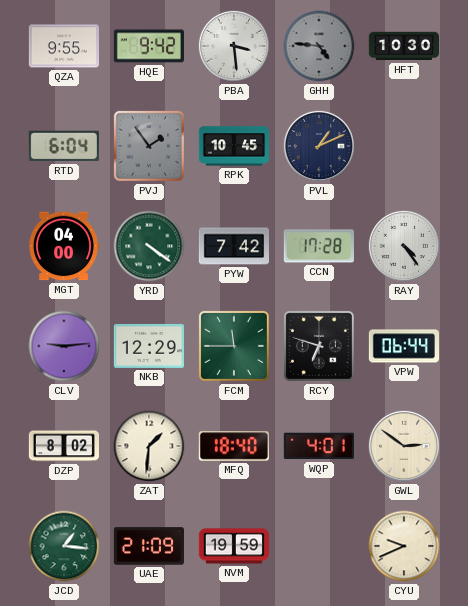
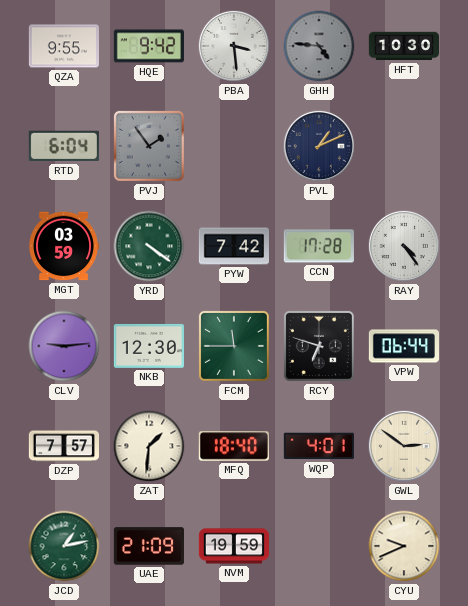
RPK: 10:45 -> none
MGT: 04:00 -> 03:59
NKB: 12:29 -> 12:30
DZP: 8:02 -> 7:57
JCD: 1:16 -> 1:13
